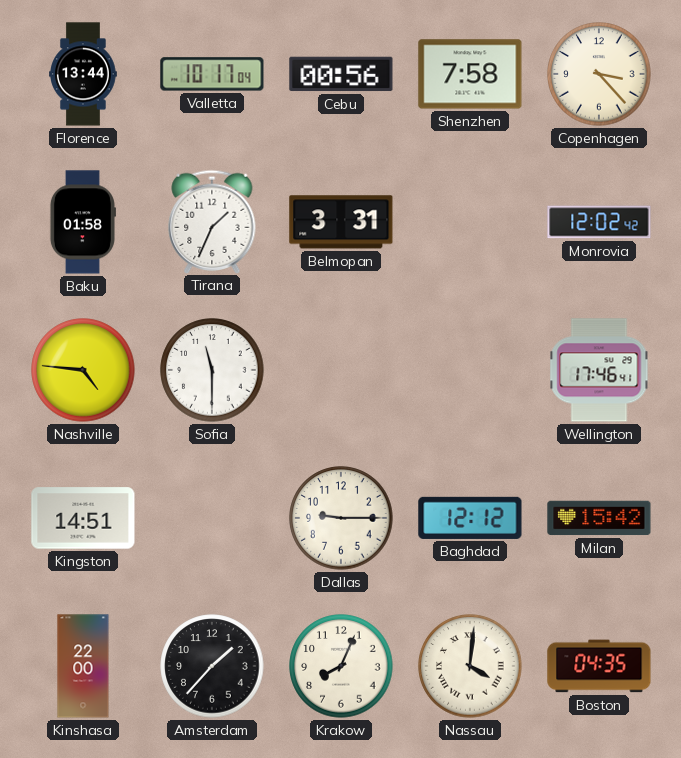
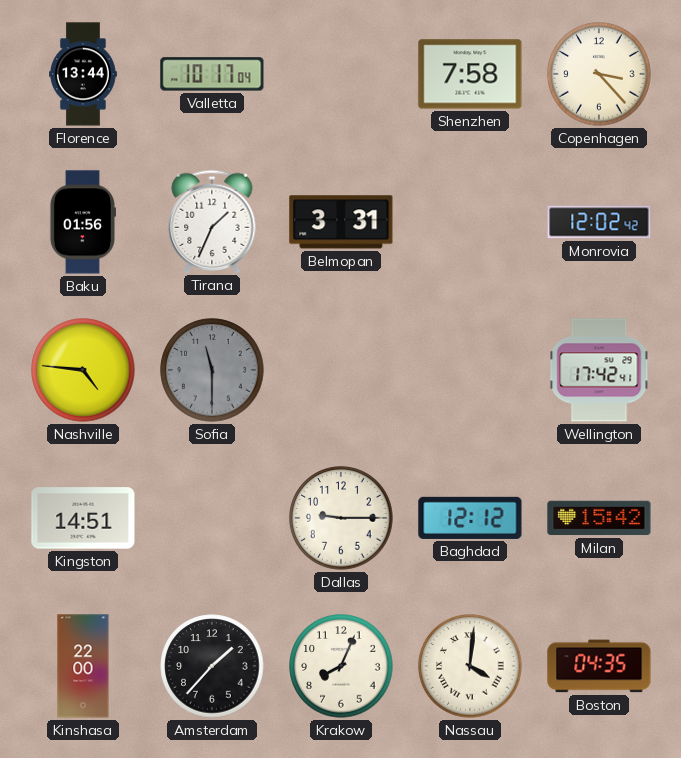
Cebu: 00:56 -> none
Baku: 01:58 -> 01:56
Sofia dial: white -> grey
Wellington: 17:46 -> 17:42
